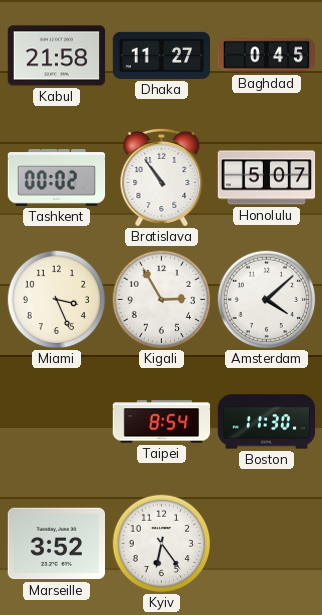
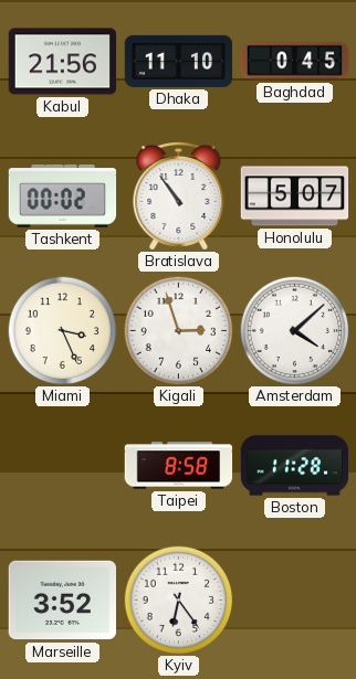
Kabul: 21:58 -> 21:56
Dhaka: 11:27 -> 11:10
Kigali: 2:55 -> 2:57
Taipei: 8:54 -> 8:58
Boston: 11:30 -> 11:28
